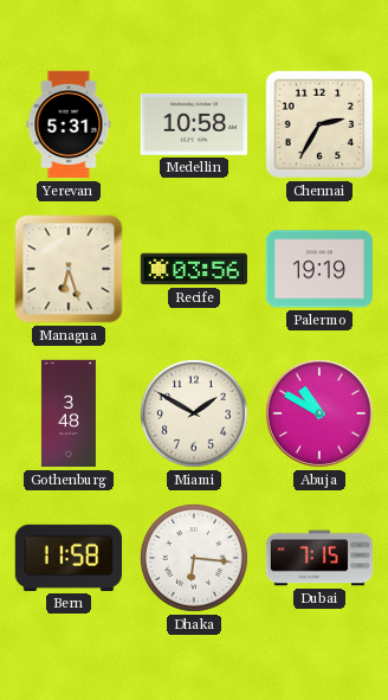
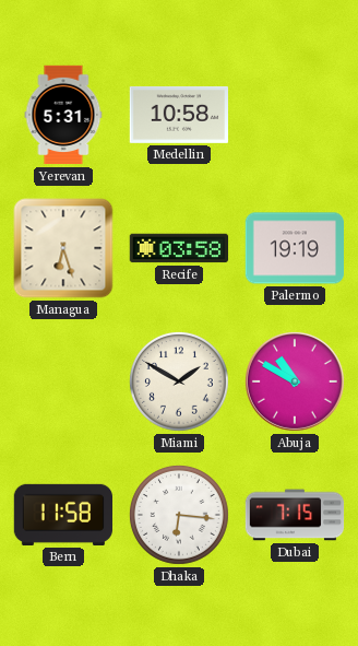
Chennai: 2:35 -> none
Recife: 03:56 -> 03:58
Gothenburg: 3:48 -> none
